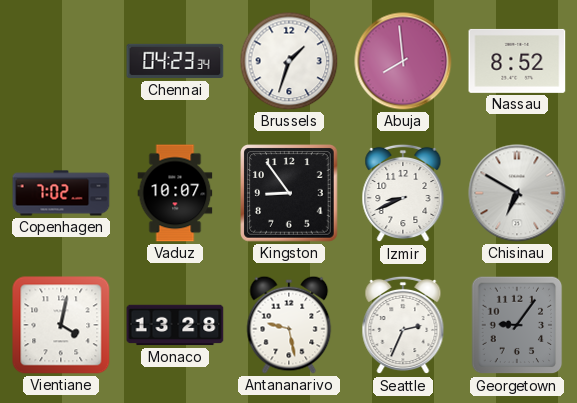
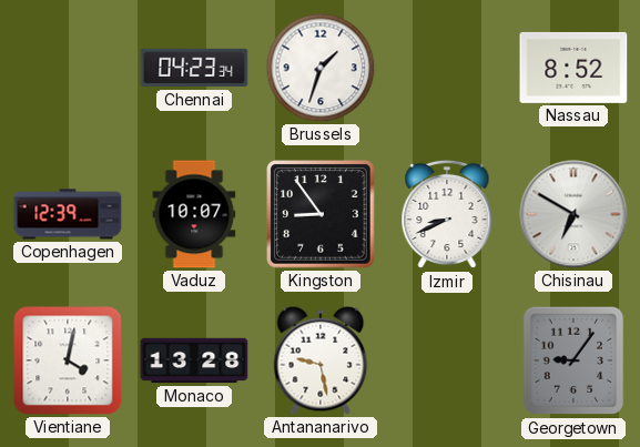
Abuja: 7:59 -> none
Copenhagen: 7:02 -> 12:39
Seattle: 2:34 -> none
